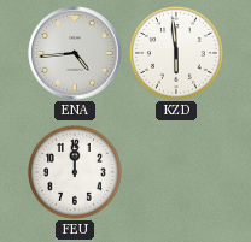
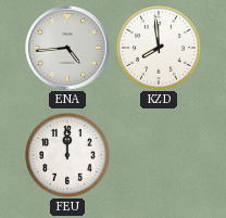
KZD: 5:59 -> 7:59
